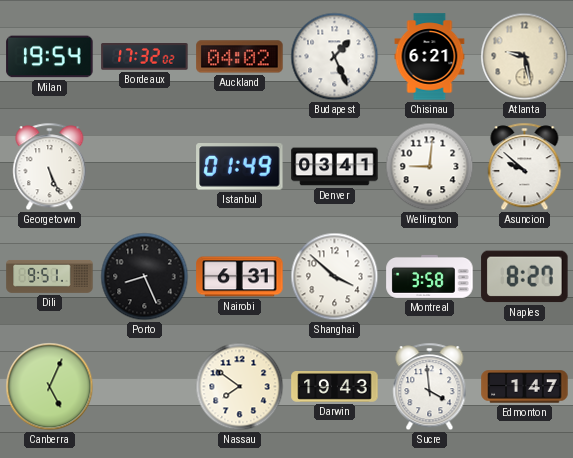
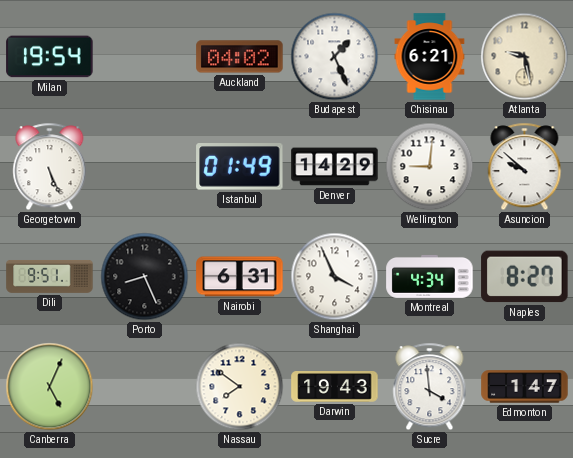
Bordeaux: 17:32 -> none
Denver: 03:41 -> 14:29
Shanghai: 3:52 -> 3:56
Montreal: 3:58 -> 4:34
